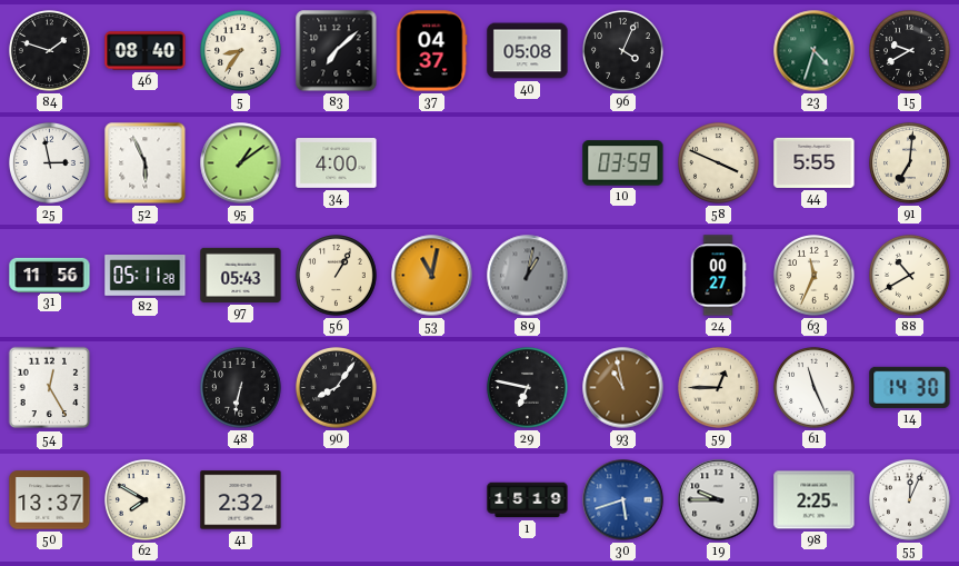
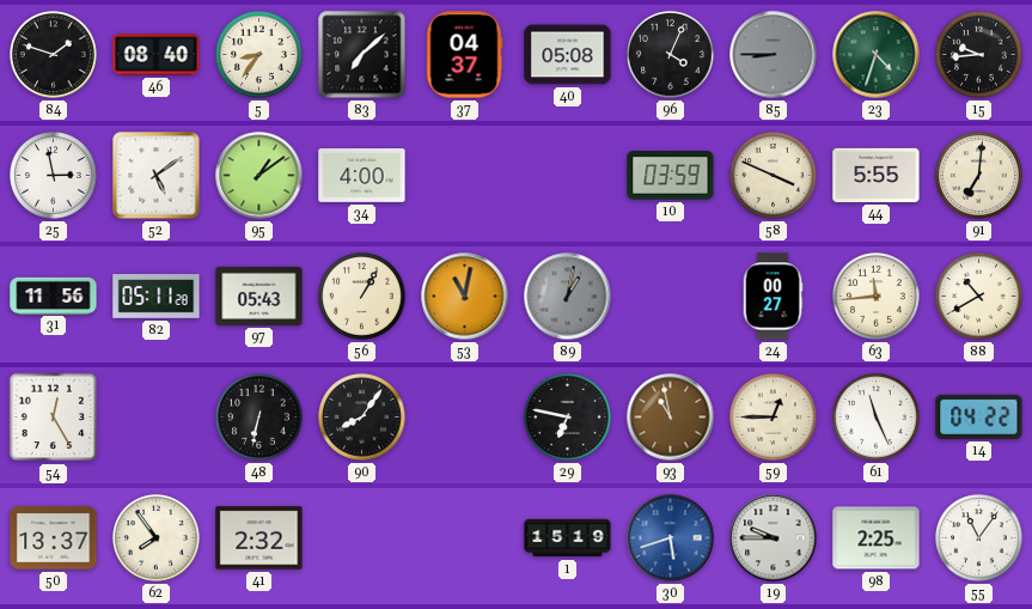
85: none -> 8:45
15: 9:40 -> 9:44
52: 5:56 -> 5:09
63: 11:34 -> 11:44
14: 14:30 -> 04:22
62: 7:50 -> 7:54
55: 12:04 -> 11:06
